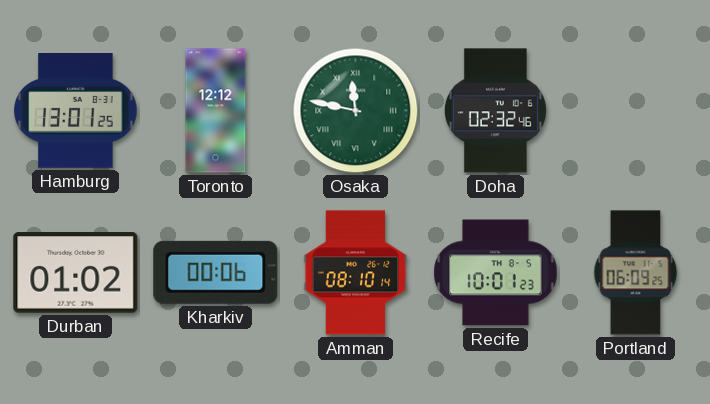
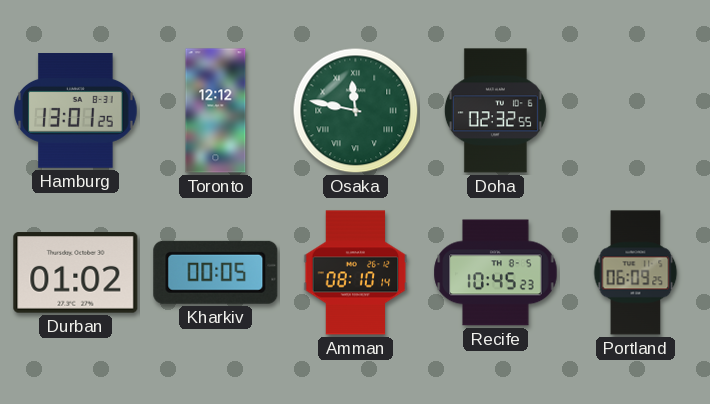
Doha: 02:32:46 -> 02:32:55
Kharkiv: 00:06 -> 00:05
Recife: 10:01 -> 10:45
